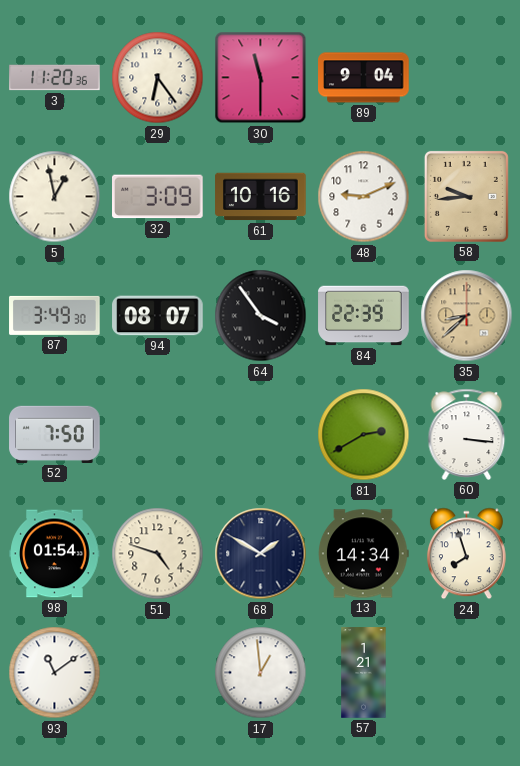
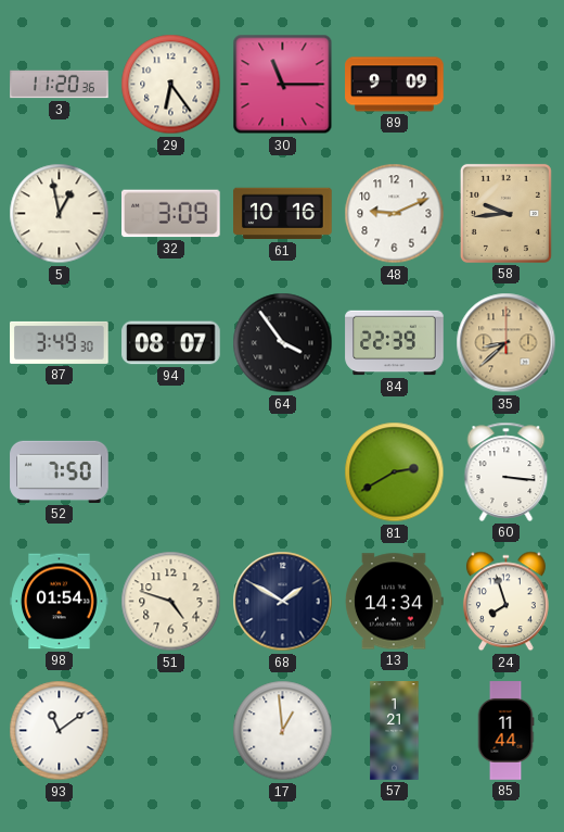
30: 11:30 -> 11:15
89: 9:04 -> 9:09
85: none -> 11:44
